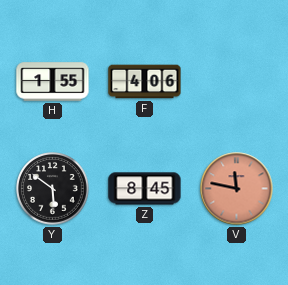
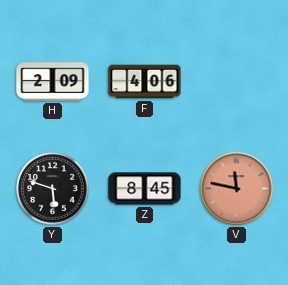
H: 1:55 -> 2:09
Y: 5:51 -> 5:48
